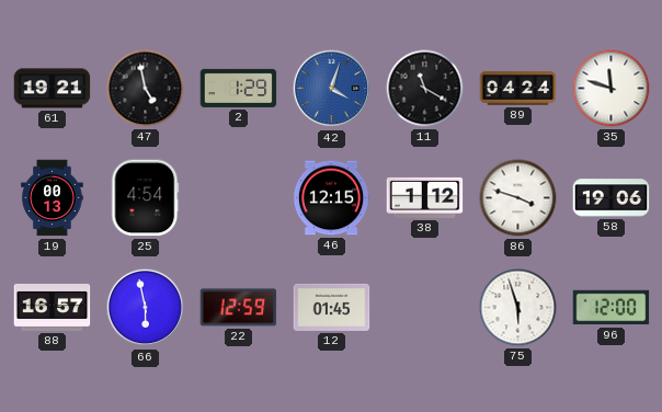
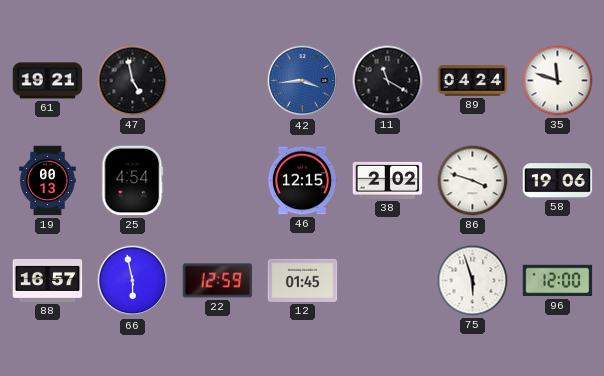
2: 1:29 -> none
42: 4:03 -> 3:44
38: 1:12 -> 2:02
